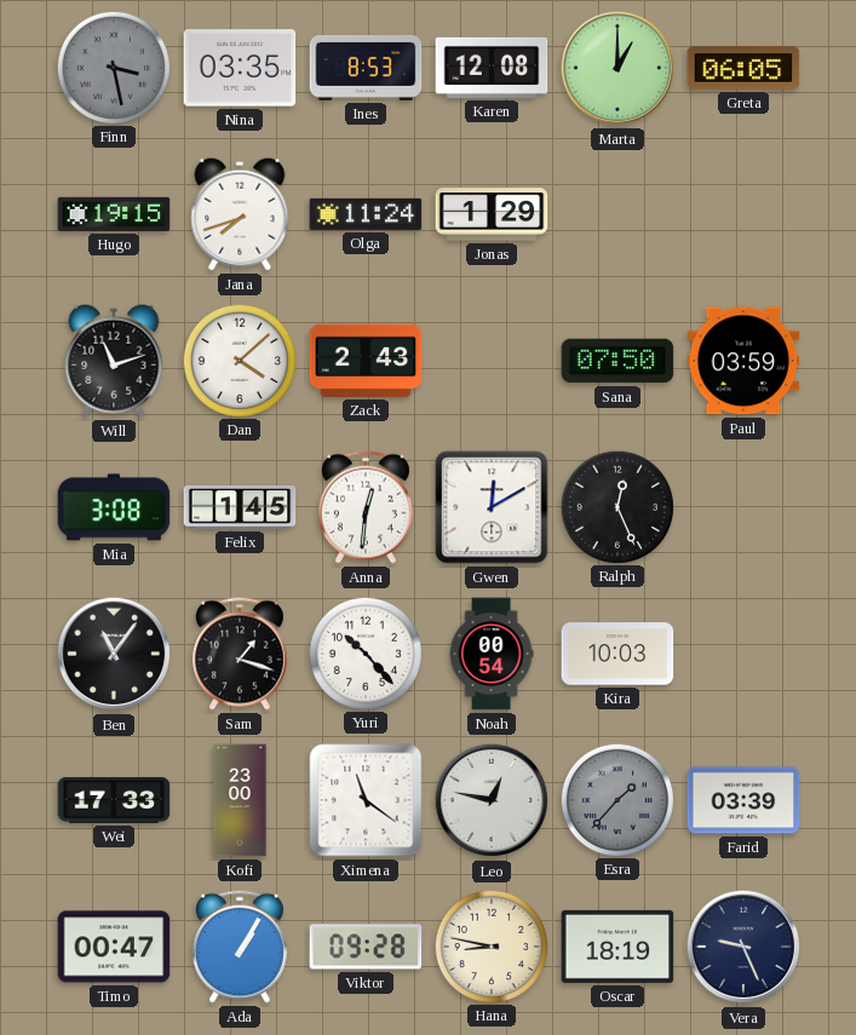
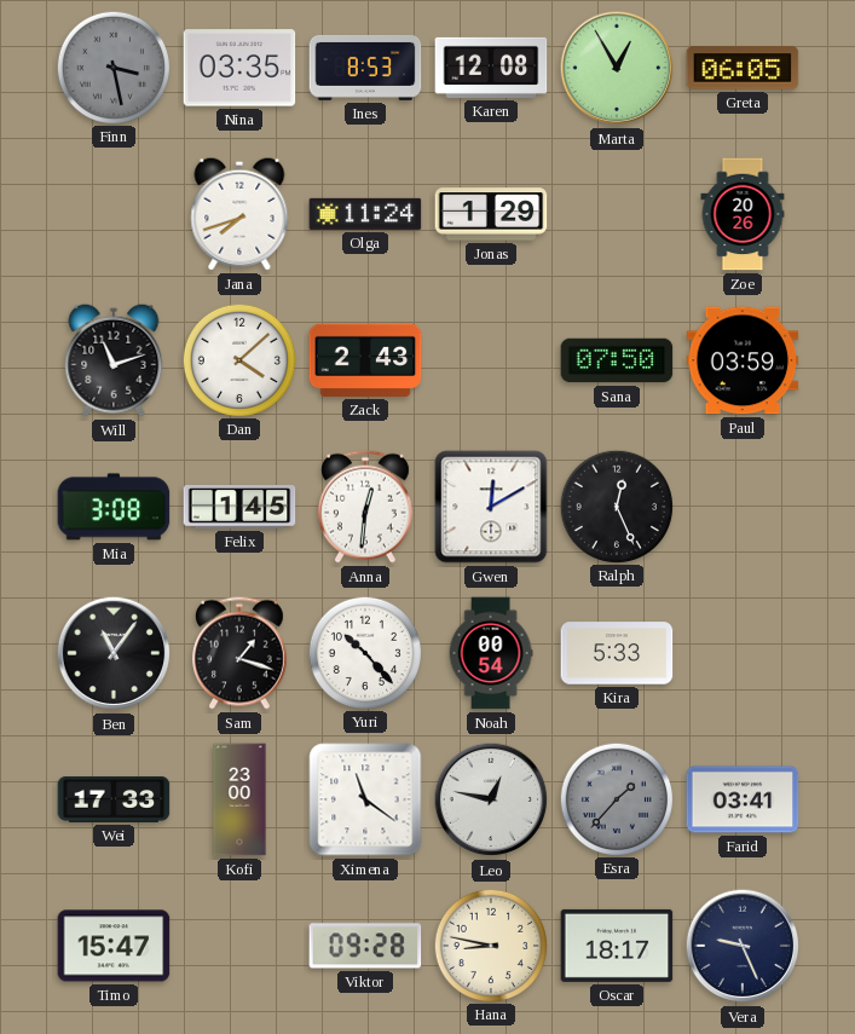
Marta: 1:00 -> 12:55
Hugo: 19:15 -> none
Zoe: none -> 20:26
Kira: 10:03 -> 5:33
Farid: 03:39 -> 03:41
Timo: 00:47 -> 15:47
Ada: 1:05 -> none
Oscar: 18:19 -> 18:17
